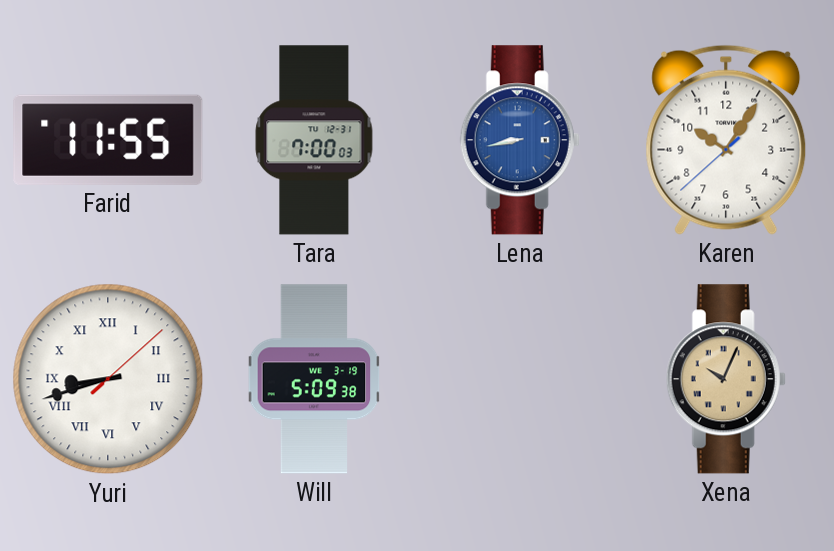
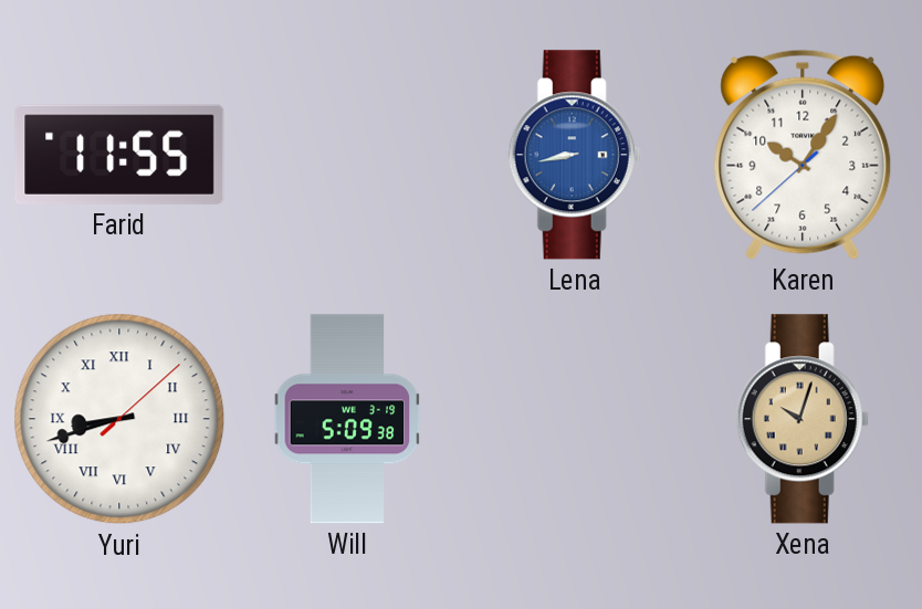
Tara: 7:00 -> none
Xena: 10:04 -> 10:03
